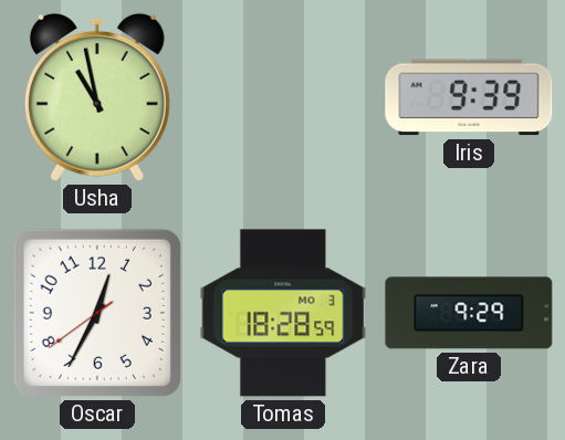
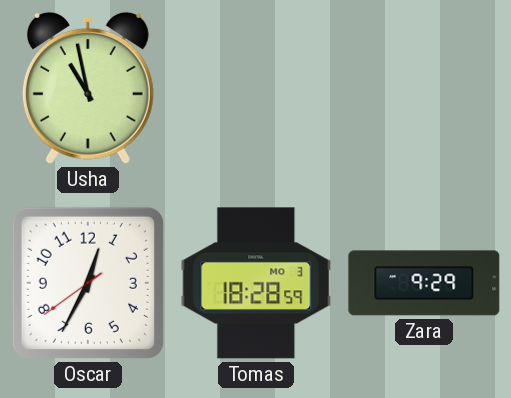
Iris: 9:39 -> none
